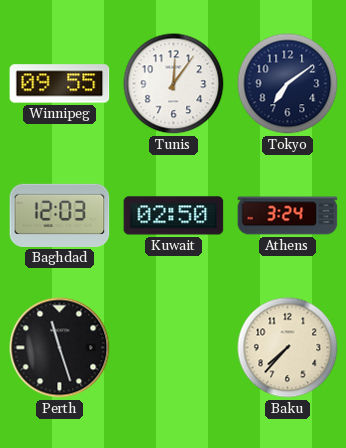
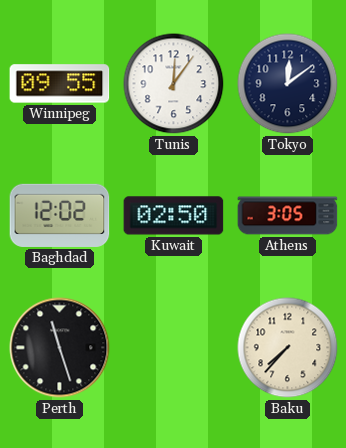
Tokyo: 7:09 -> 12:09
Baghdad: 12:03 -> 12:02
Athens: 3:24 -> 3:05
